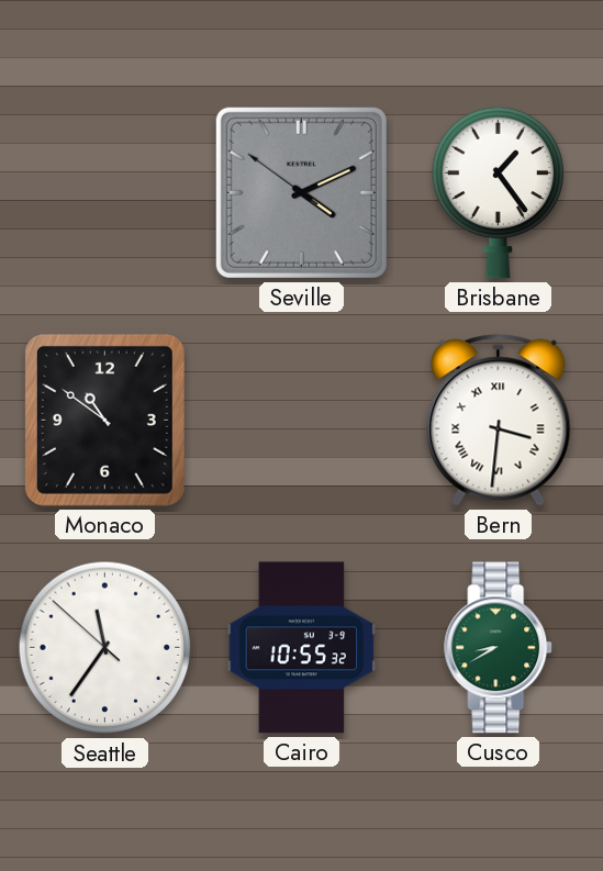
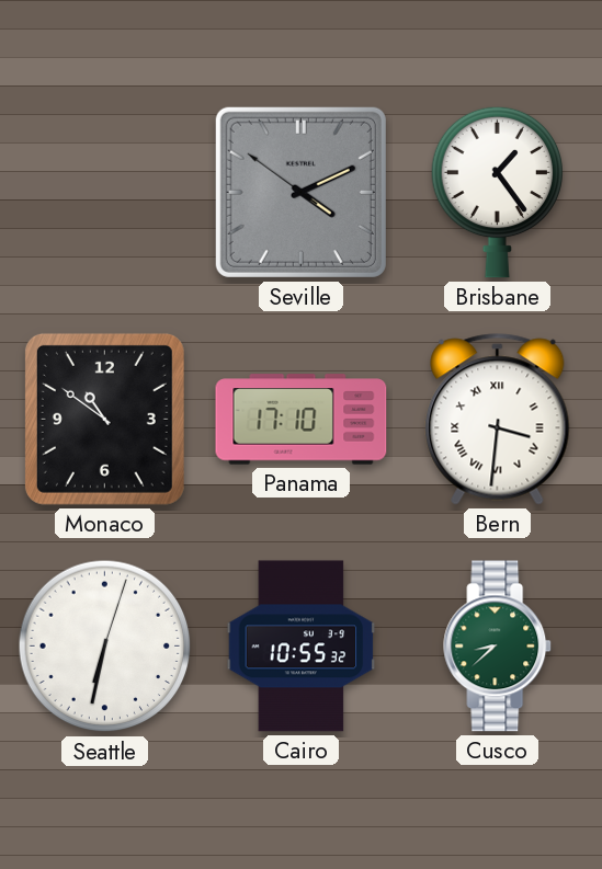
Panama: none -> 17:10
Seattle: 11:35 -> 6:32
Cusco: 8:40 -> 8:38
